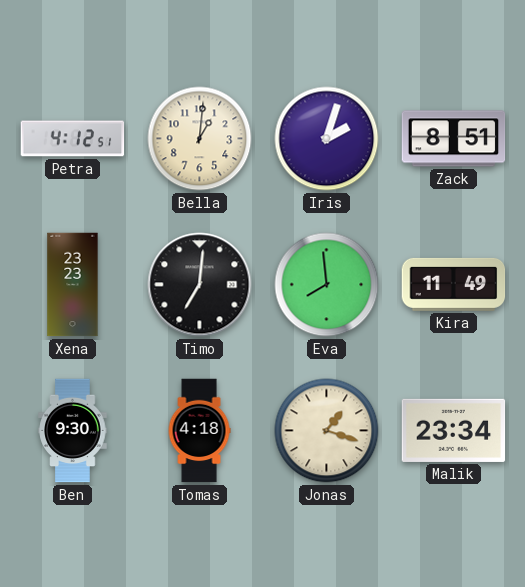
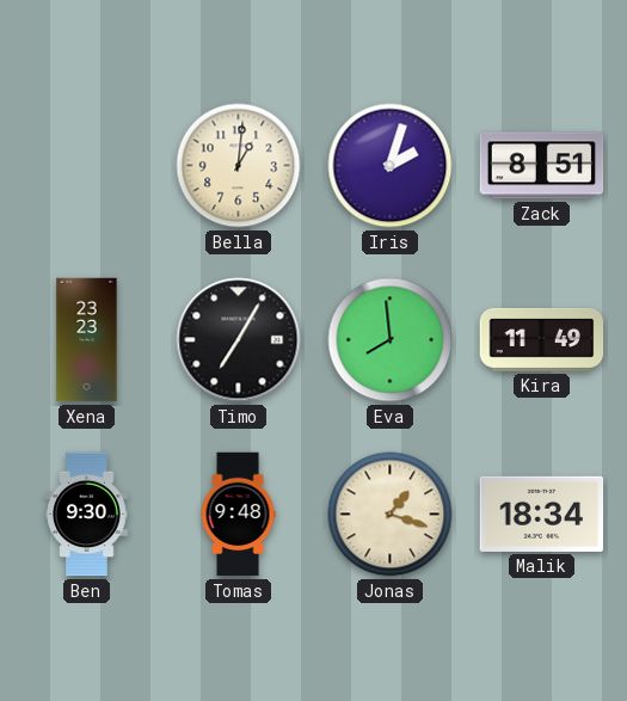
Petra: 4:12 -> none
Timo: 7:01 -> 7:05
Tomas: 4:18 -> 9:48
Malik: 23:34 -> 18:34
